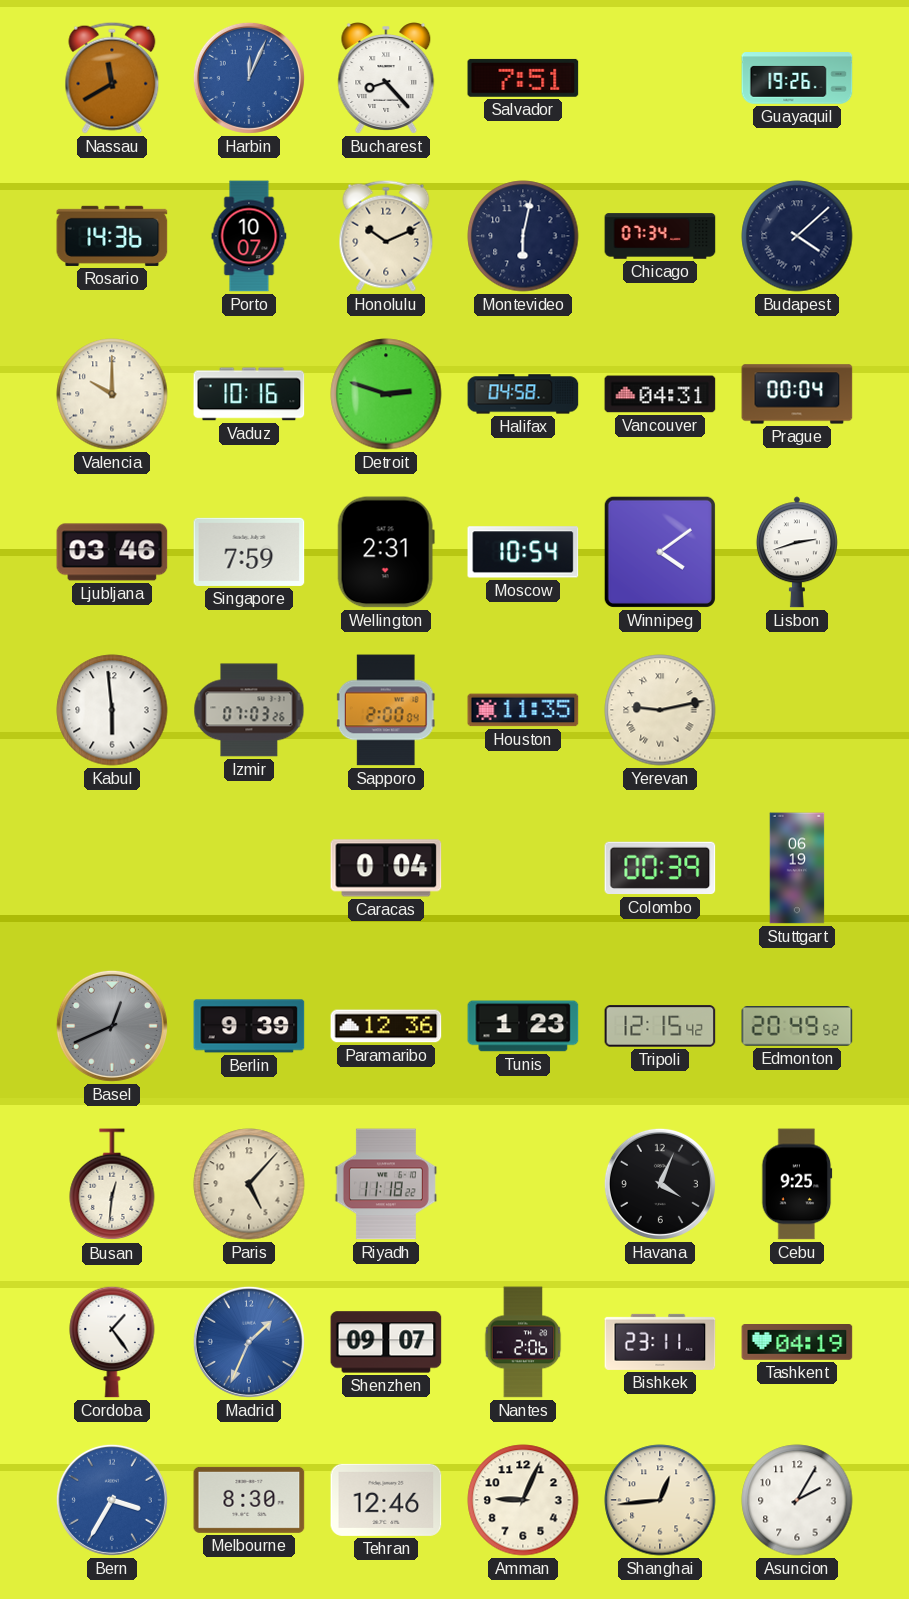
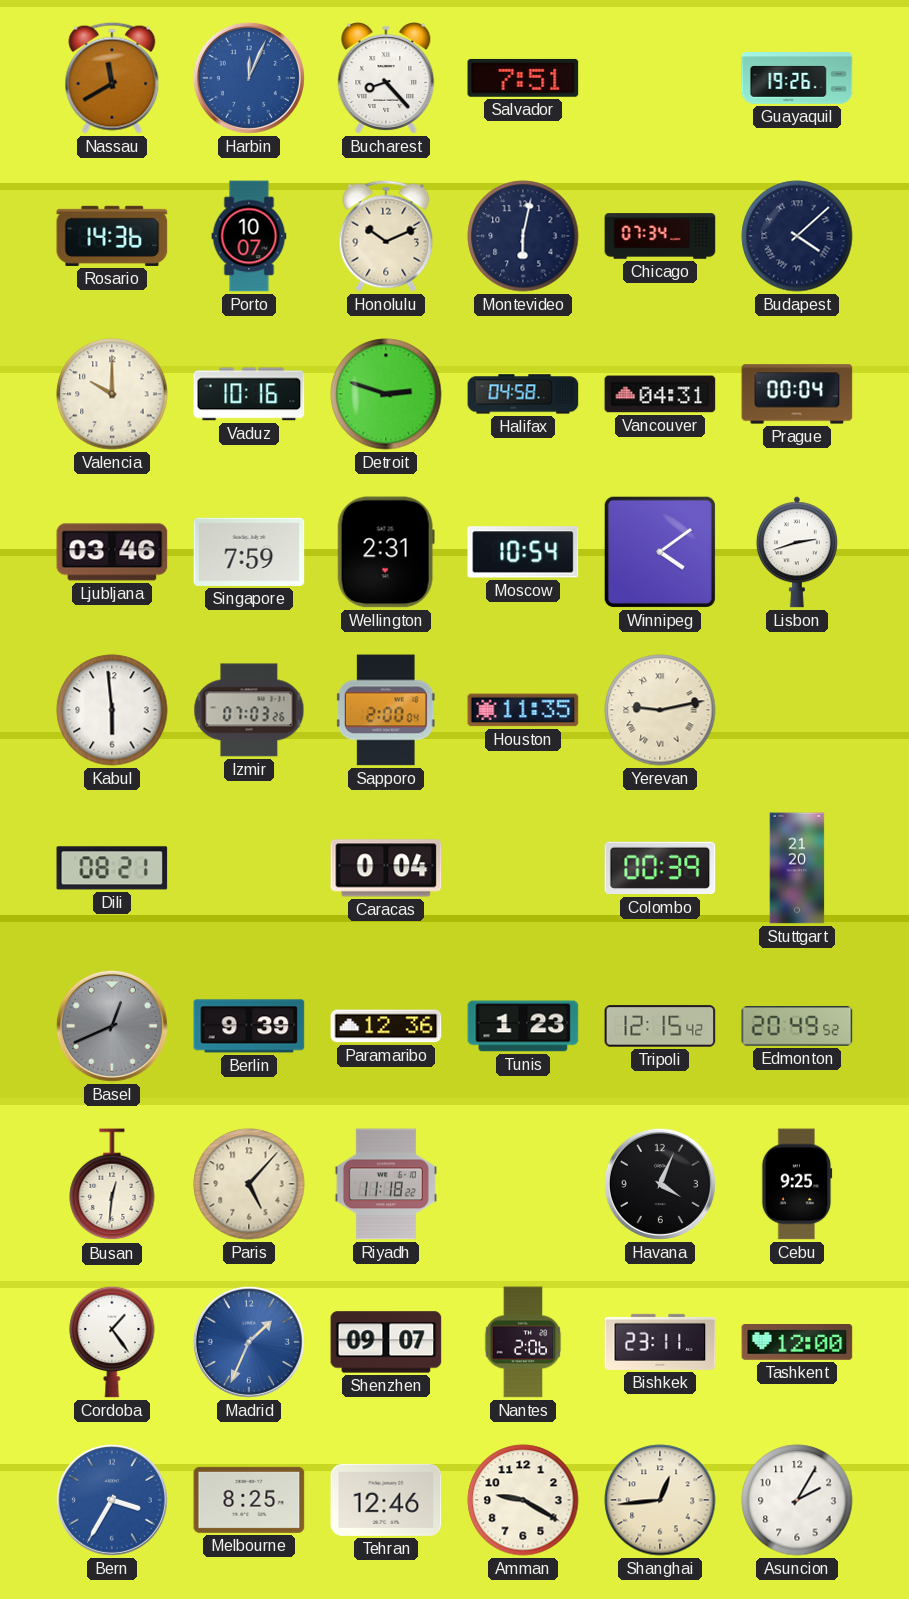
Dili: none -> 08:21
Stuttgart: 06:19 -> 21:20
Tashkent: 04:19 -> 12:00
Melbourne: 8:30 -> 8:25
Amman: 9:04 -> 9:20
